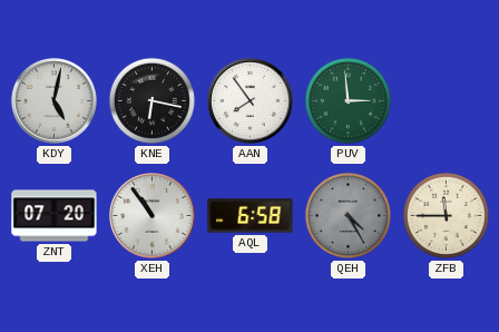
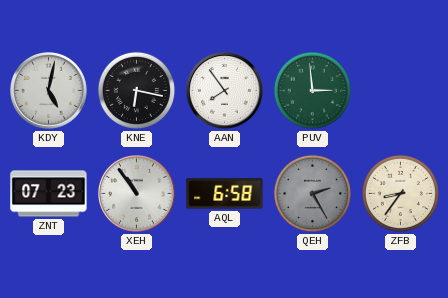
ZNT: 07:20 -> 07:23
QEH: 4:25 -> 2:25
ZFB: 11:45 -> 8:36
